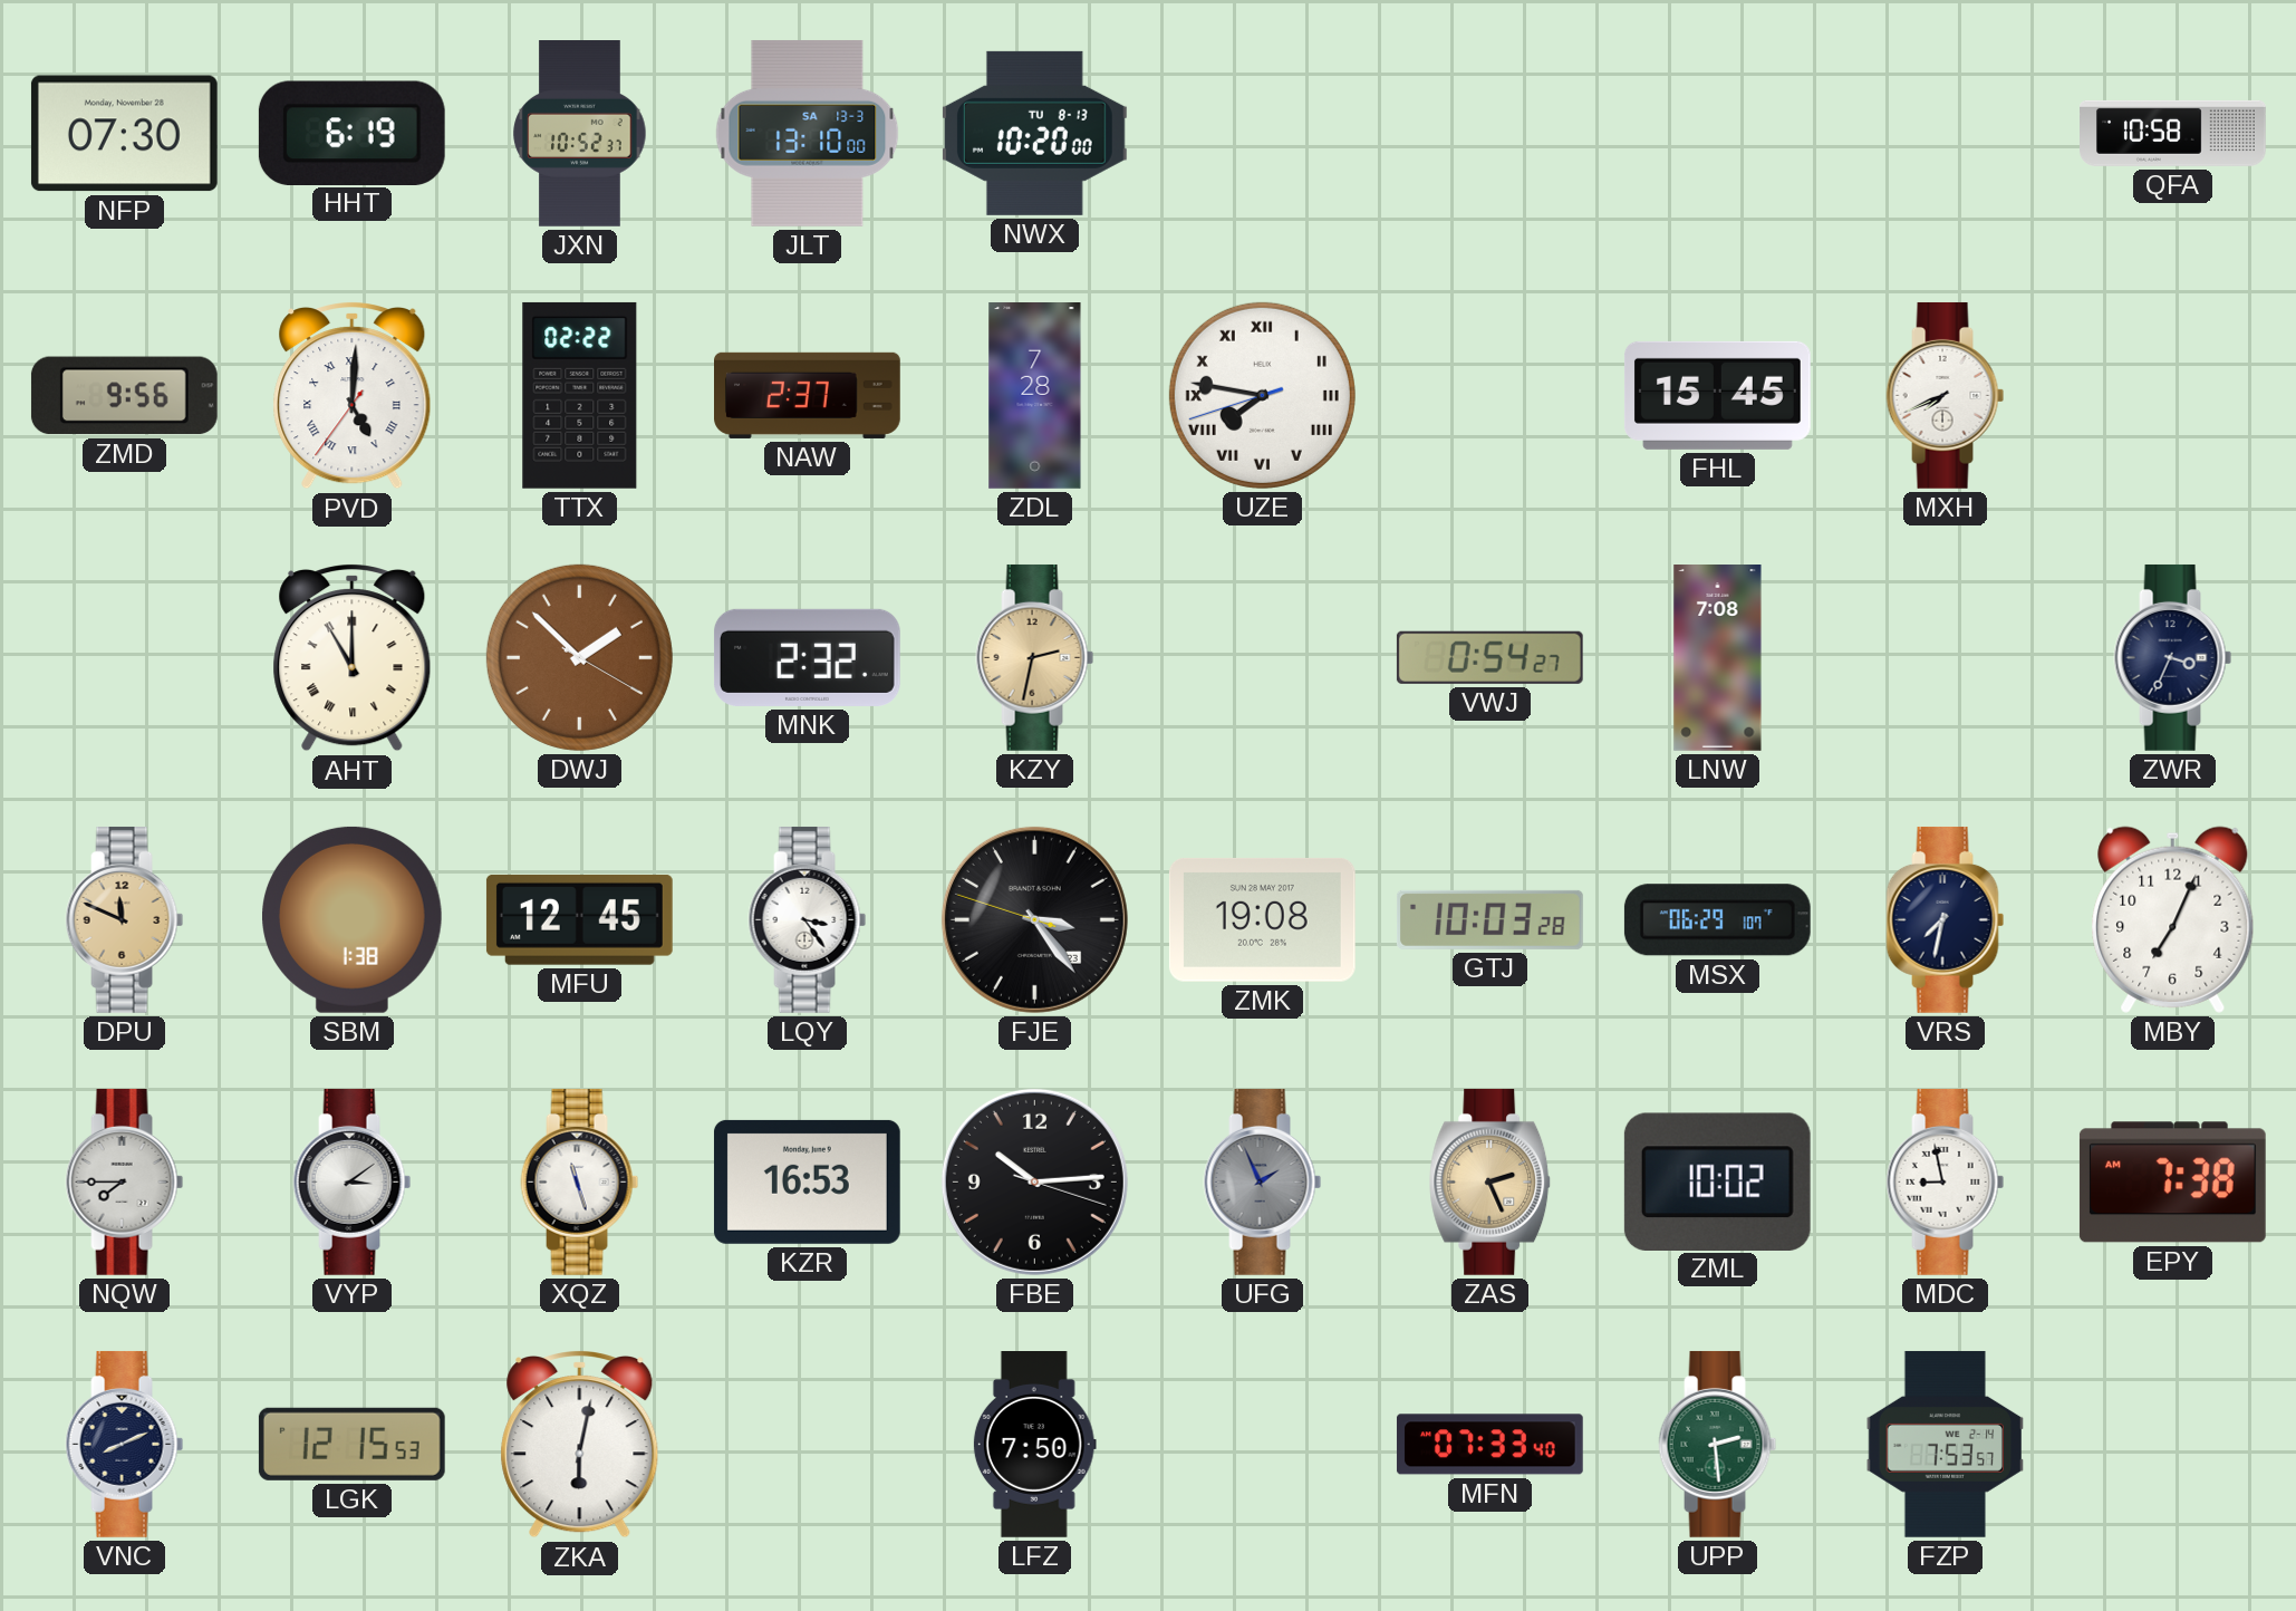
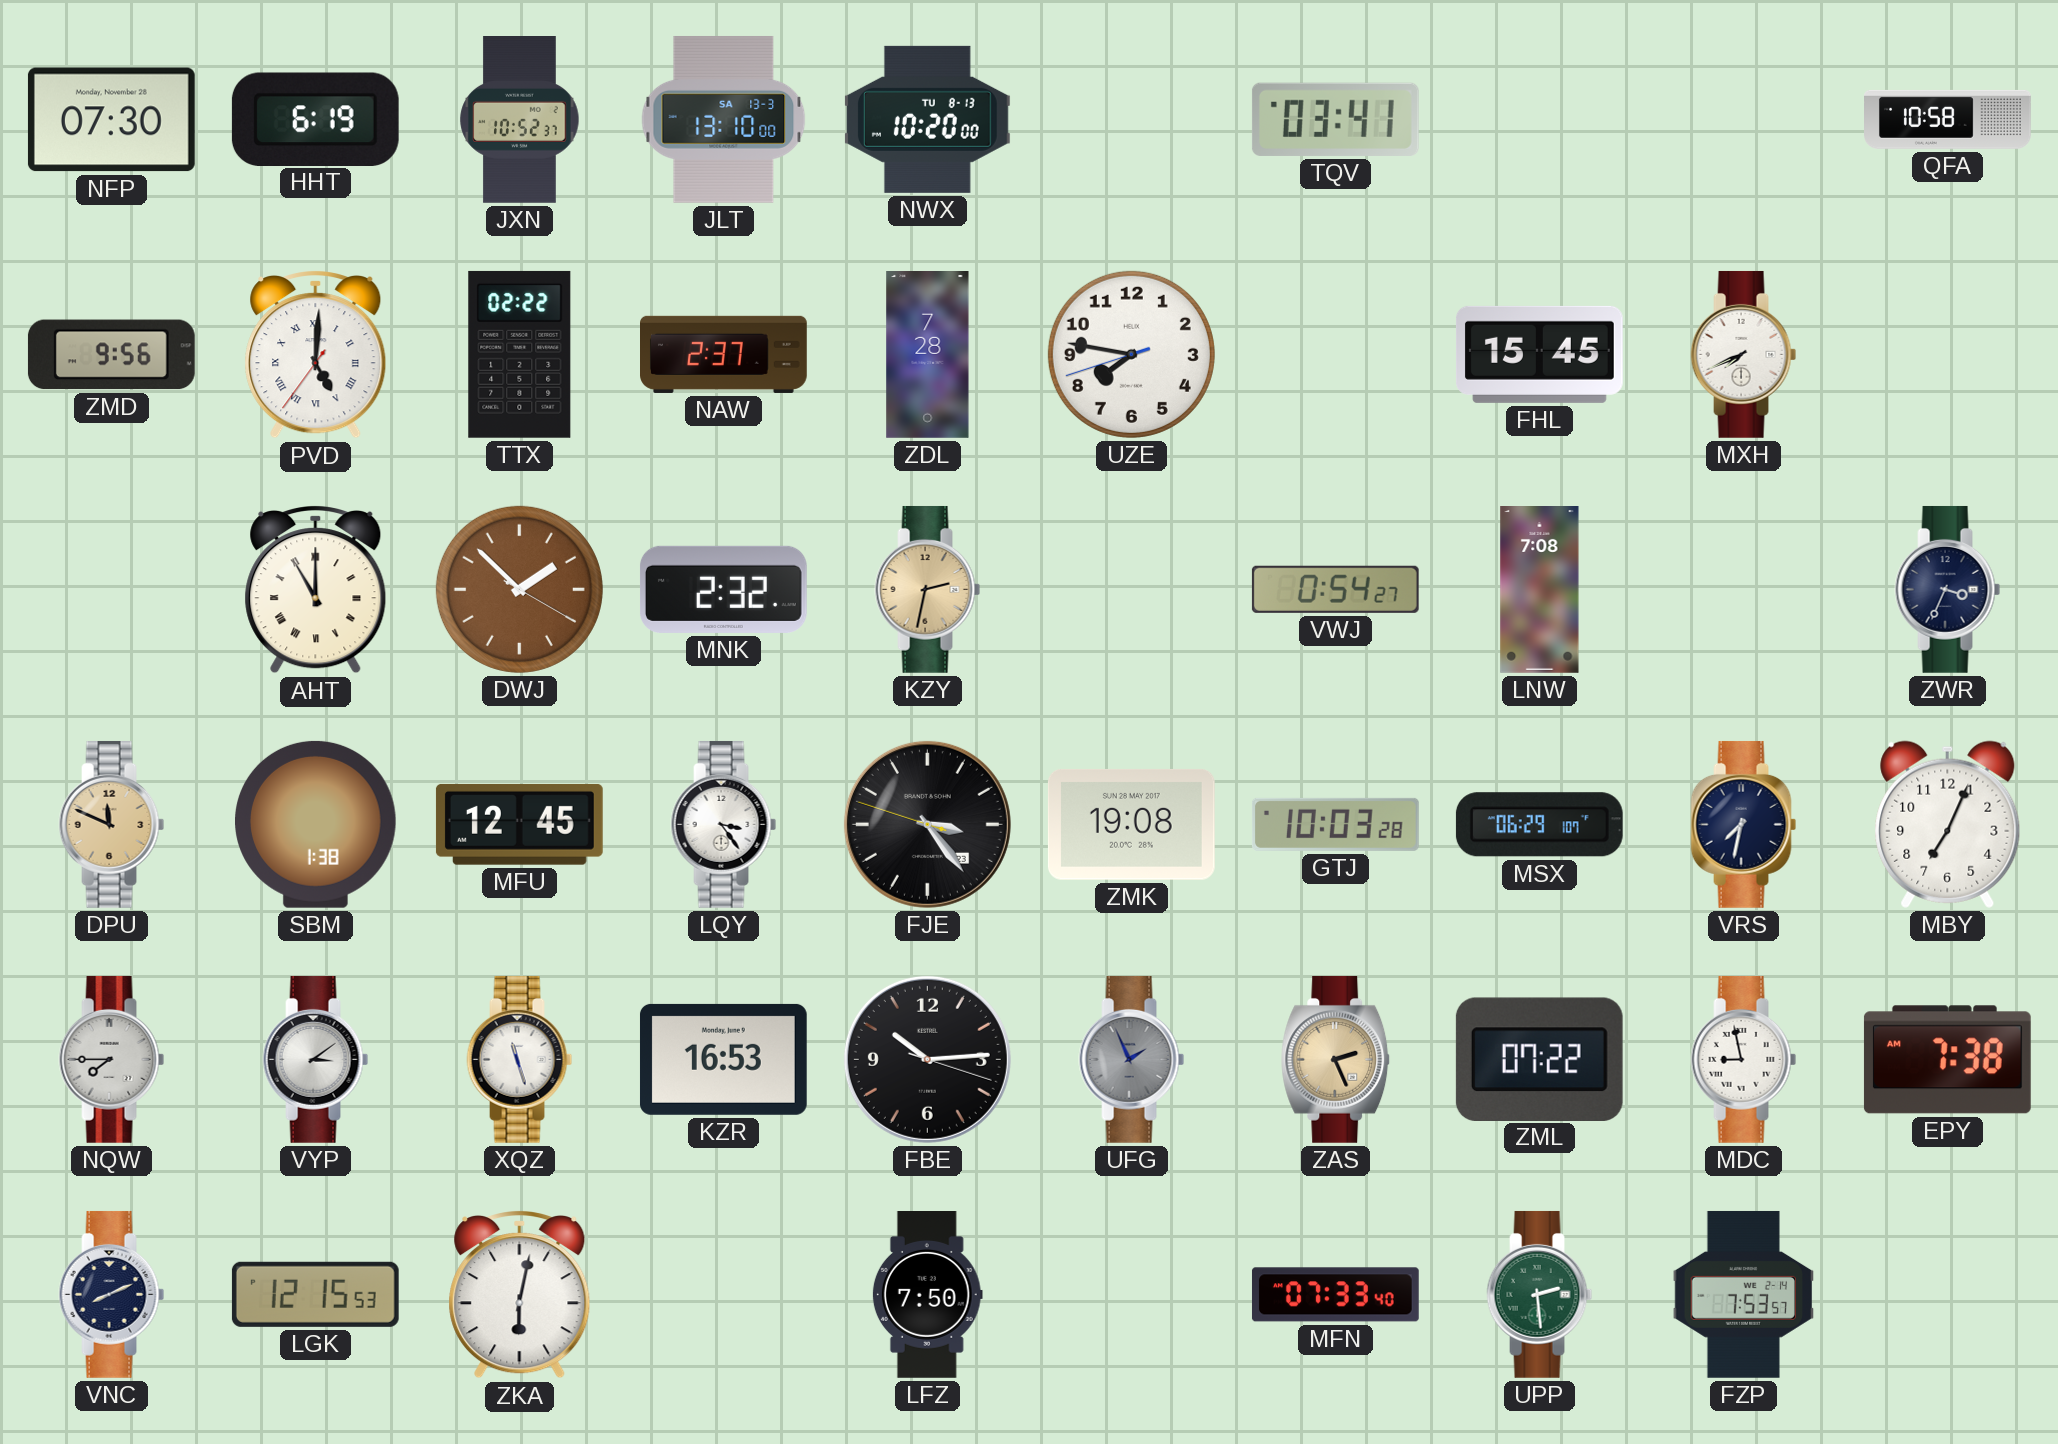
TQV: none -> 03:41
UZE numerals: Roman -> Arabic
ZML: 10:02 -> 07:22
